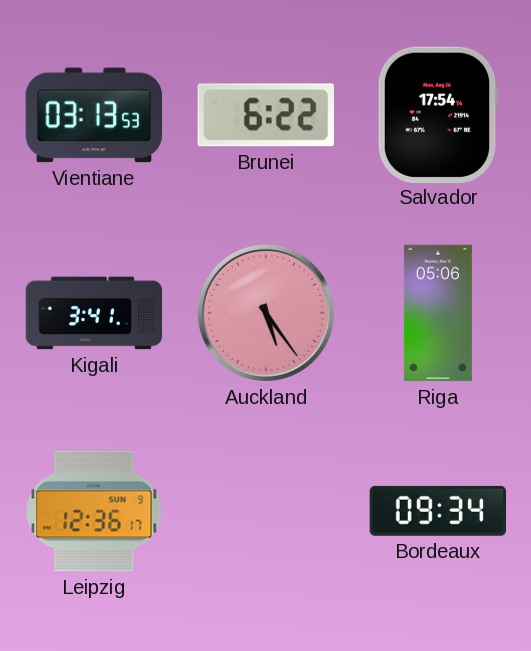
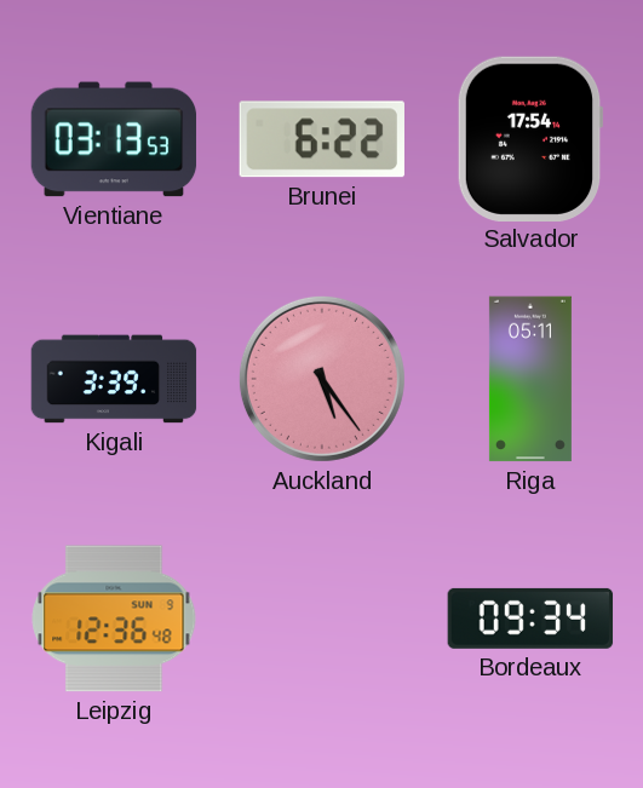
Kigali: 3:41 -> 3:39
Riga: 05:06 -> 05:11
Leipzig: 12:36:17 -> 12:36:48
